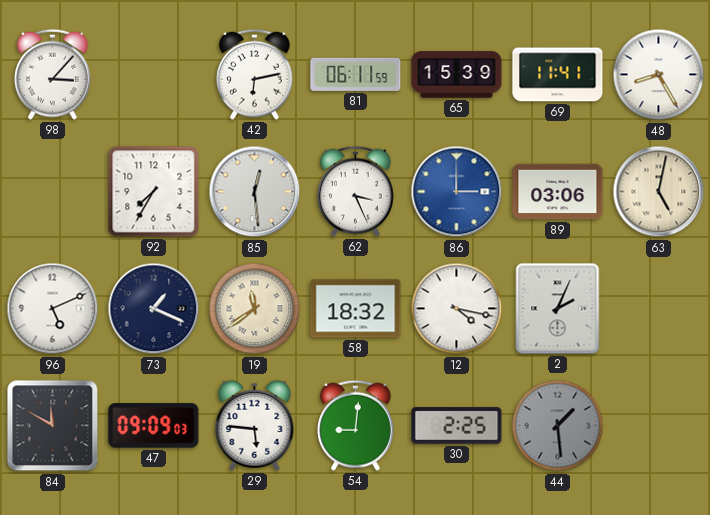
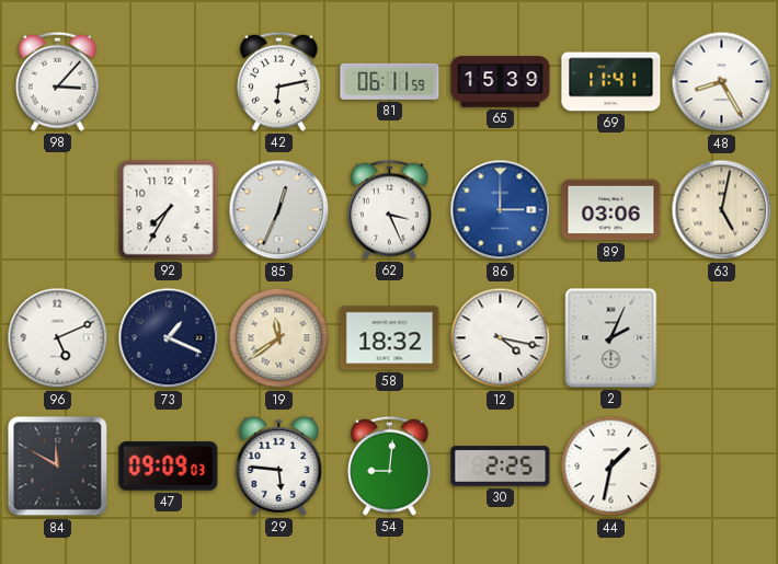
85: 12:29 -> 12:34
44: 1:29 -> 1:32
44 dial: grey -> white
